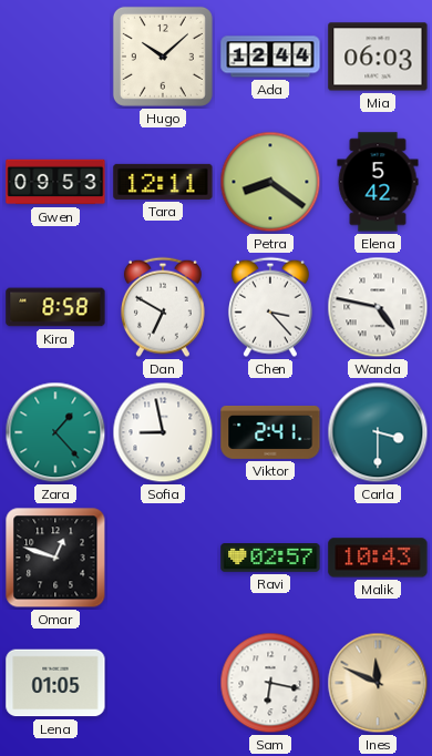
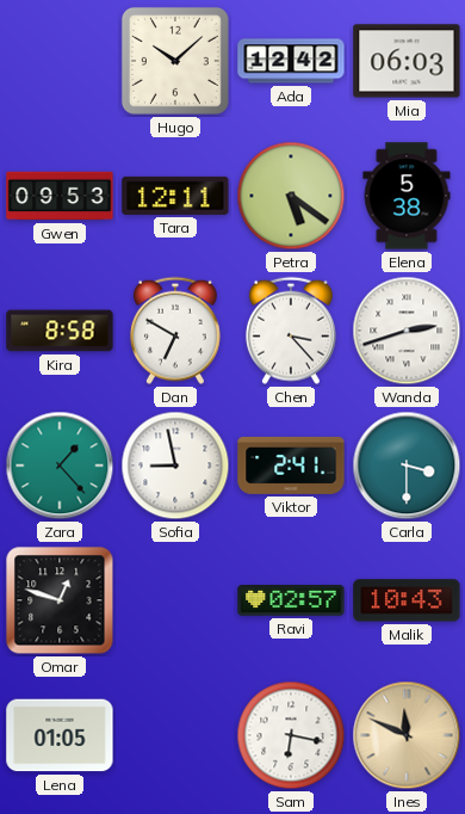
Ada: 12:44 -> 12:42
Petra: 8:21 -> 5:21
Elena: 5:42 -> 5:38
Wanda: 4:47 -> 2:42
